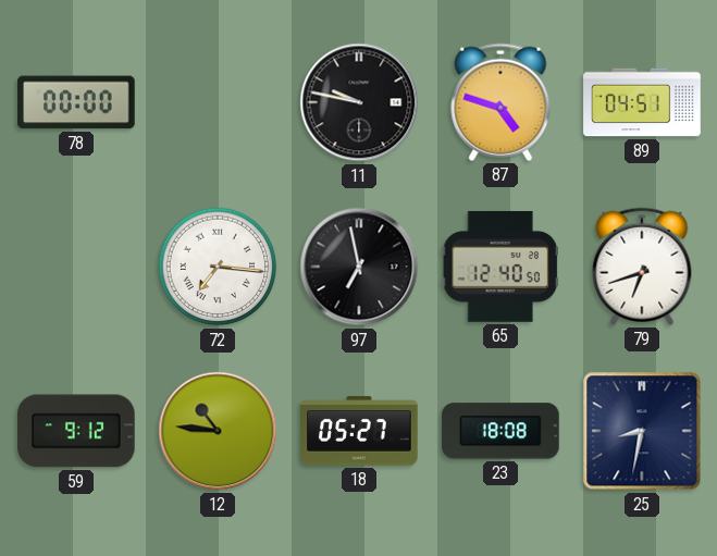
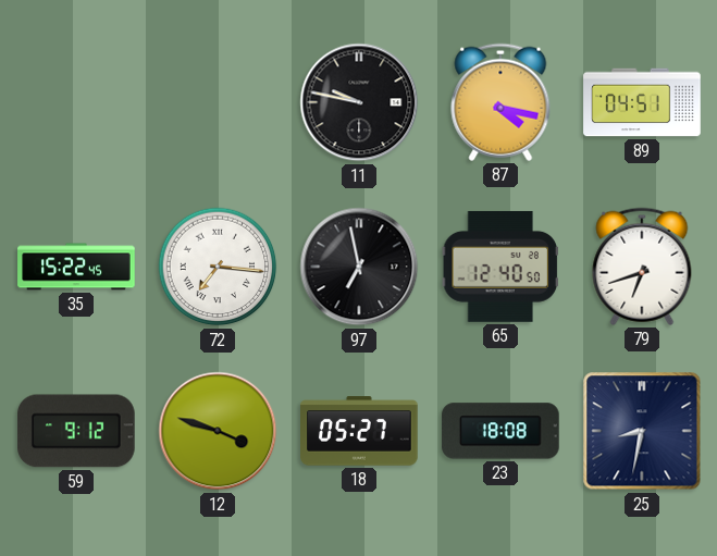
78: 00:00 -> none
87: 4:48 -> 4:17
35: none -> 15:22
12: 10:46 -> 3:48
